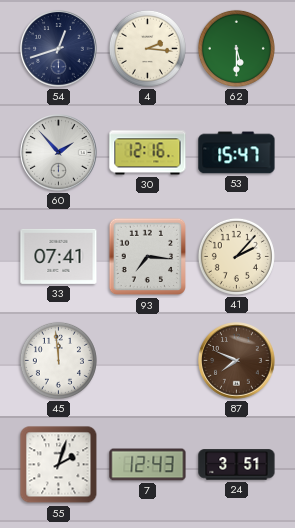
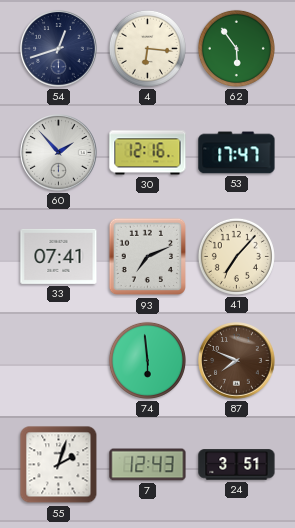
4: 2:16 -> 6:16
62: 5:30 -> 5:54
53: 15:47 -> 17:47
93: 7:16 -> 7:11
41: 2:07 -> 7:07
45: 11:59 -> none
74: none -> 5:59
